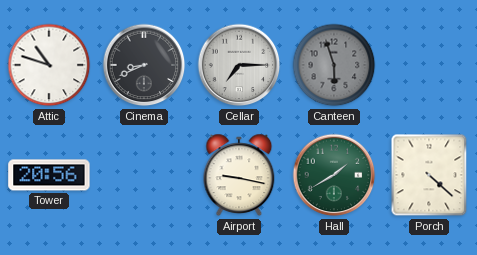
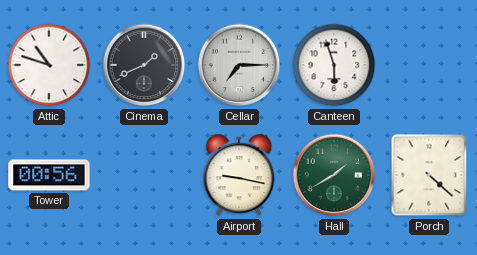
Cinema: 8:41 -> 1:41
Canteen dial: grey -> white
Tower: 20:56 -> 00:56
